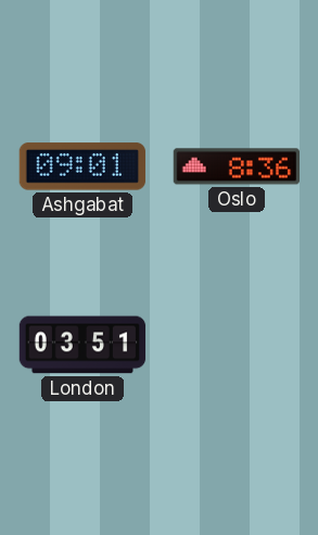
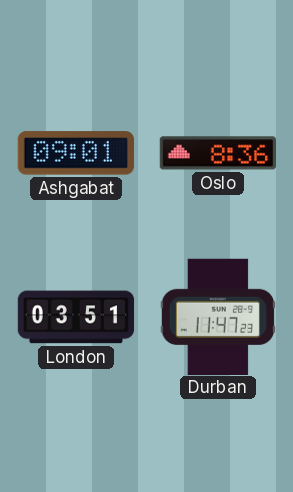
Durban: none -> 11:47
